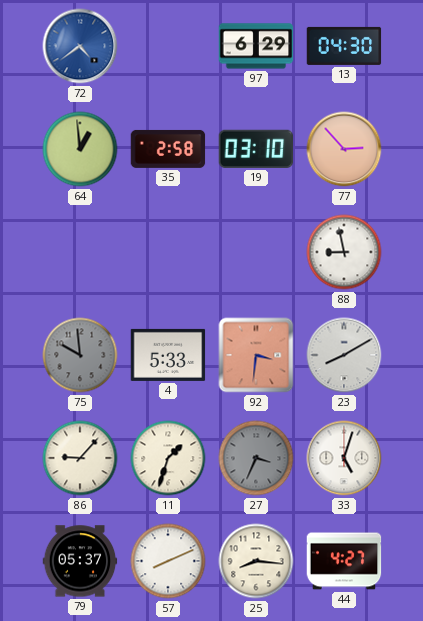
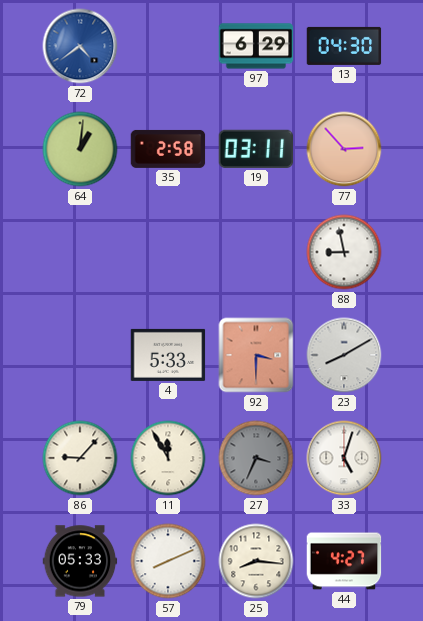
64: 12:59 -> 1:01
19: 03:10 -> 03:11
75: 9:59 -> none
92: 3:31 -> 3:30
11: 1:33 -> 11:55
79: 05:37 -> 05:33
